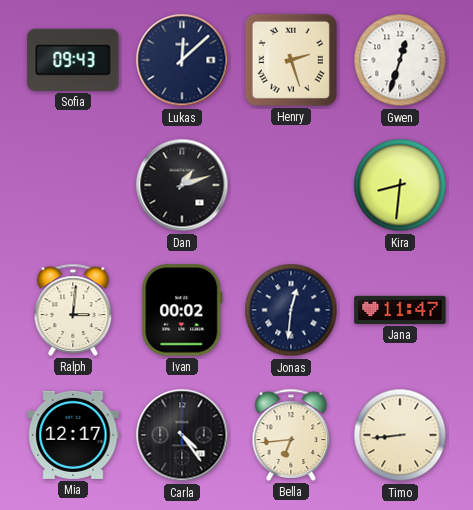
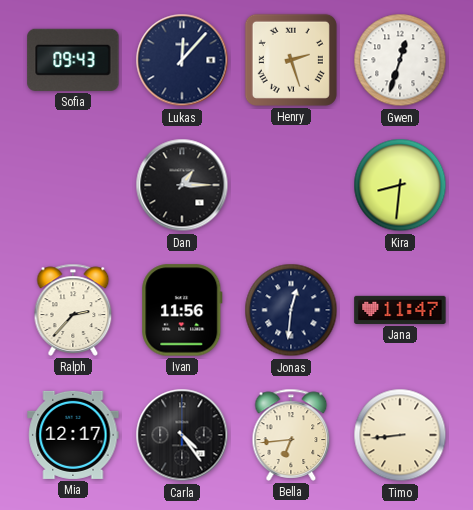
Lukas: 12:08 -> 12:07
Dan: 1:12 -> 1:15
Ralph: 3:01 -> 2:37
Ivan: 00:02 -> 11:56
